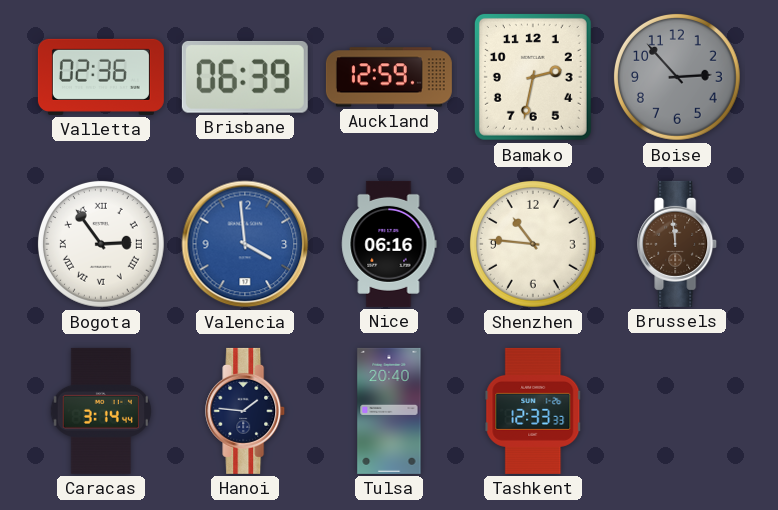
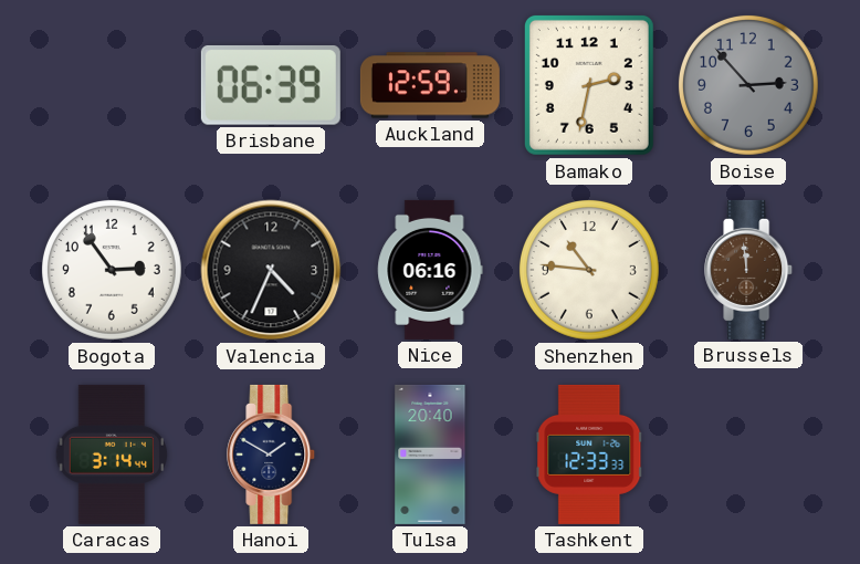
Valletta: 02:36 -> none
Bogota numerals: Roman -> Arabic
Valencia: 3:59 -> 4:34
Valencia dial: blue -> black
Hanoi: 1:46 -> 1:50
